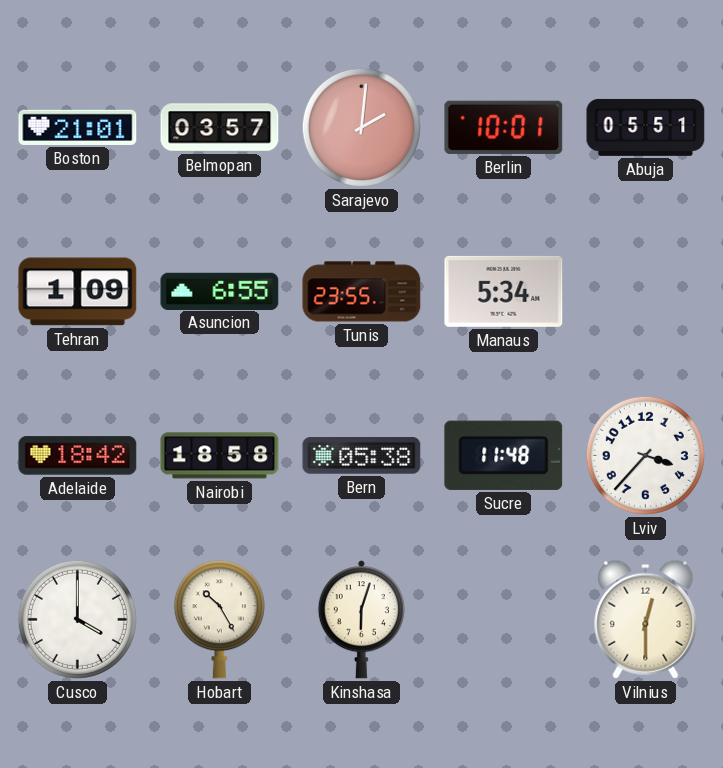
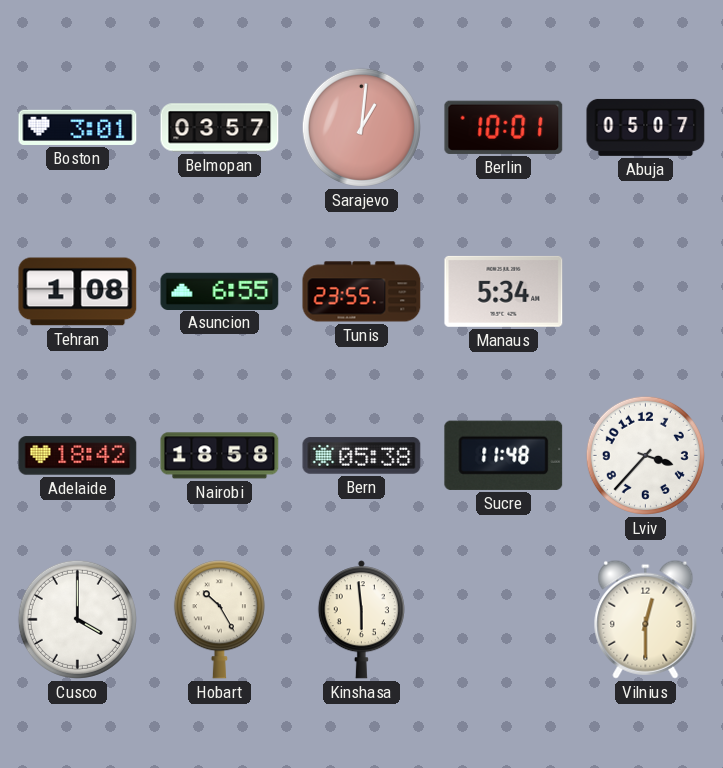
Boston: 21:01 -> 3:01
Sarajevo: 2:01 -> 1:01
Abuja: 05:51 -> 05:07
Tehran: 1:09 -> 1:08
Kinshasa: 6:03 -> 5:59
